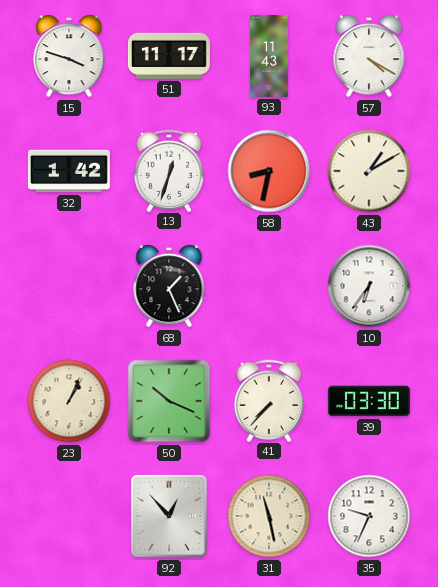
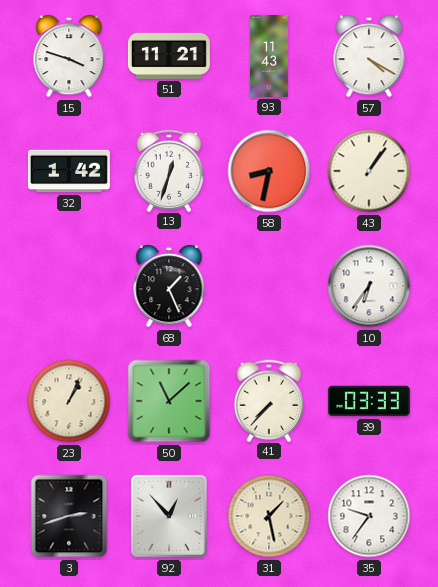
51: 11:17 -> 11:21
43: 1:10 -> 1:06
50: 10:19 -> 11:08
39: 03:30 -> 03:33
3: none -> 2:42
31: 11:28 -> 1:28
35: 9:34 -> 9:36
